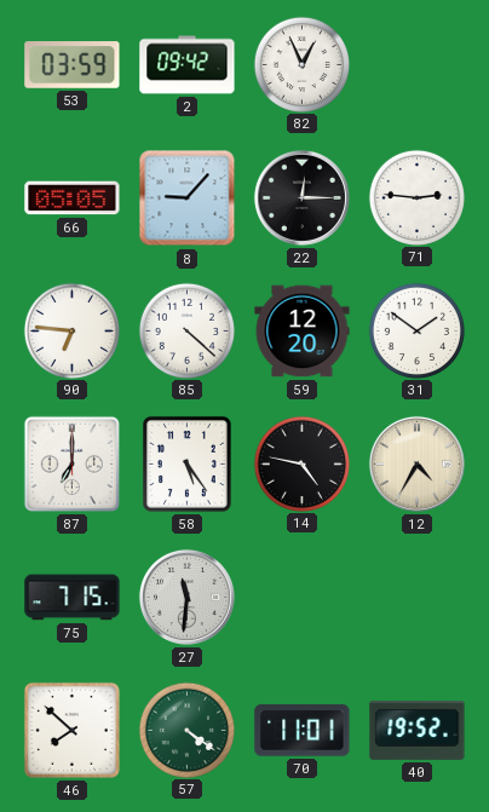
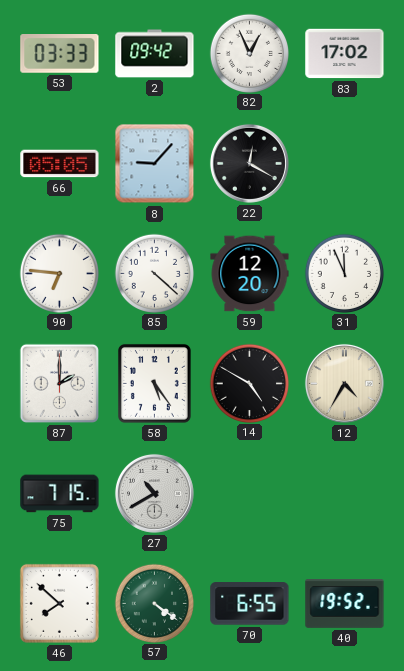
53: 03:59 -> 03:33
83: none -> 17:02
22: 12:15 -> 12:20
71: 2:46 -> none
31: 1:51 -> 11:56
87: 7:00 -> 2:00
14: 4:47 -> 4:50
27: 11:31 -> 10:40
70: 11:01 -> 6:55
